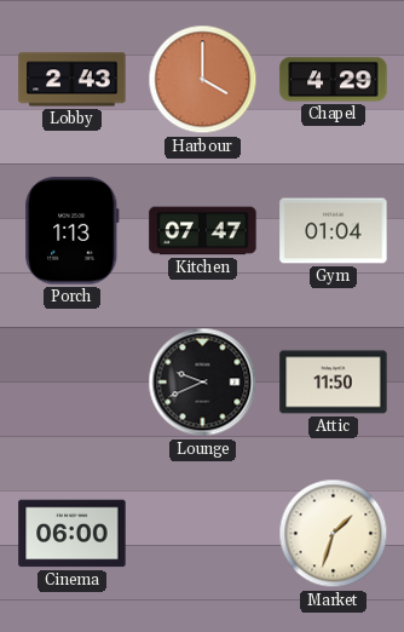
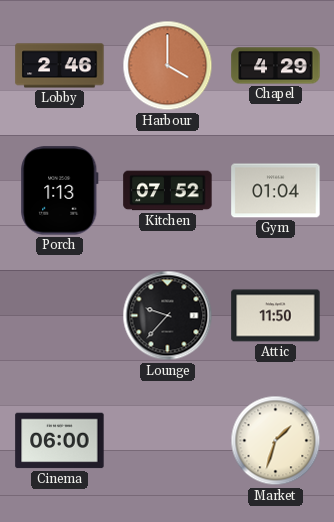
Lobby: 2:43 -> 2:46
Kitchen: 07:47 -> 07:52
Lounge: 9:41 -> 9:37
